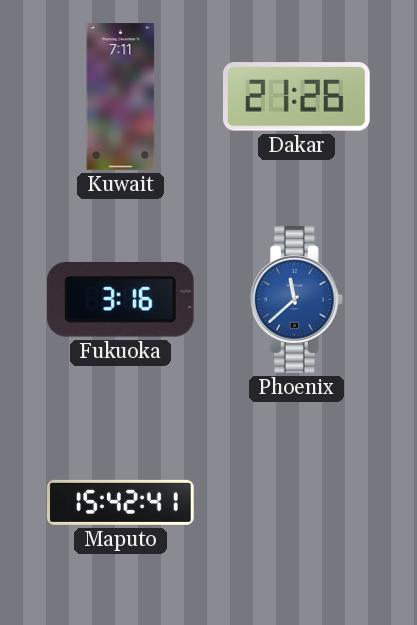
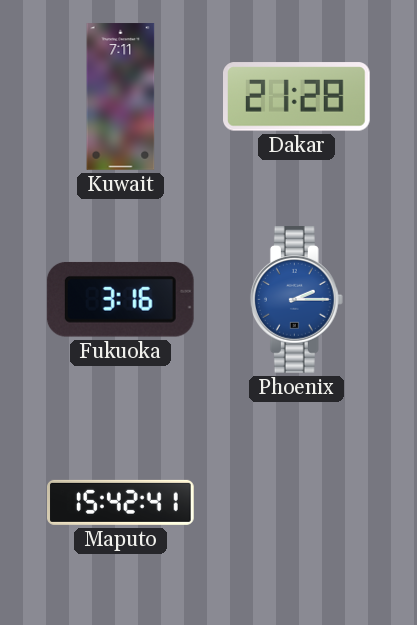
Dakar: 21:26 -> 21:28
Phoenix: 11:38 -> 2:15
